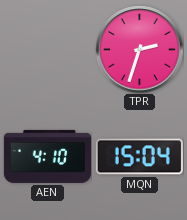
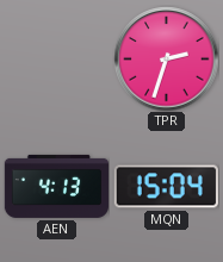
AEN: 4:10 -> 4:13
